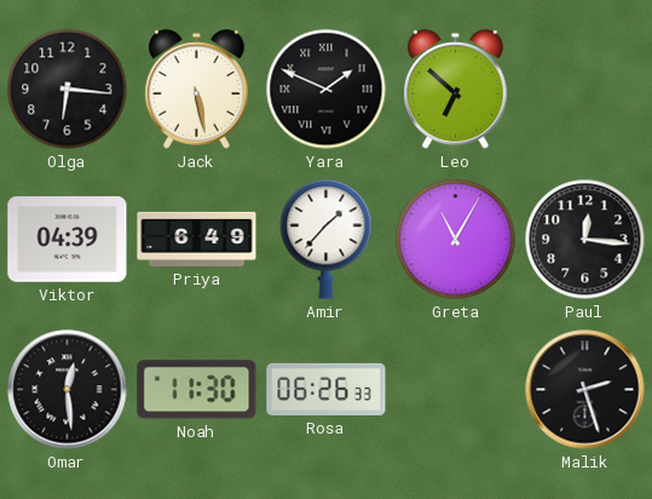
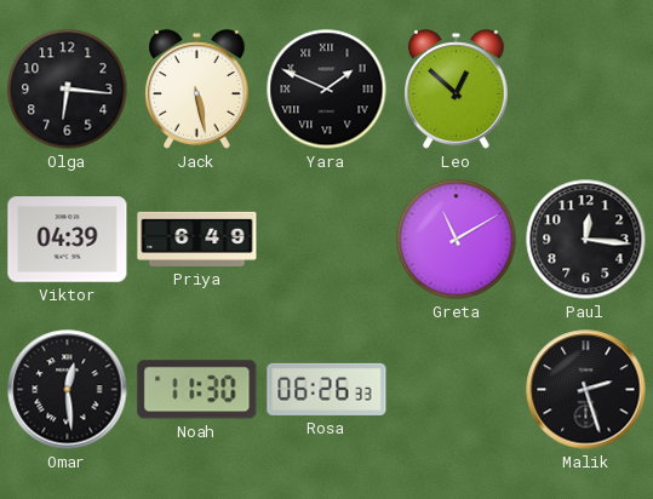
Leo: 6:52 -> 12:52
Amir: 1:37 -> none
Greta: 11:05 -> 11:10
